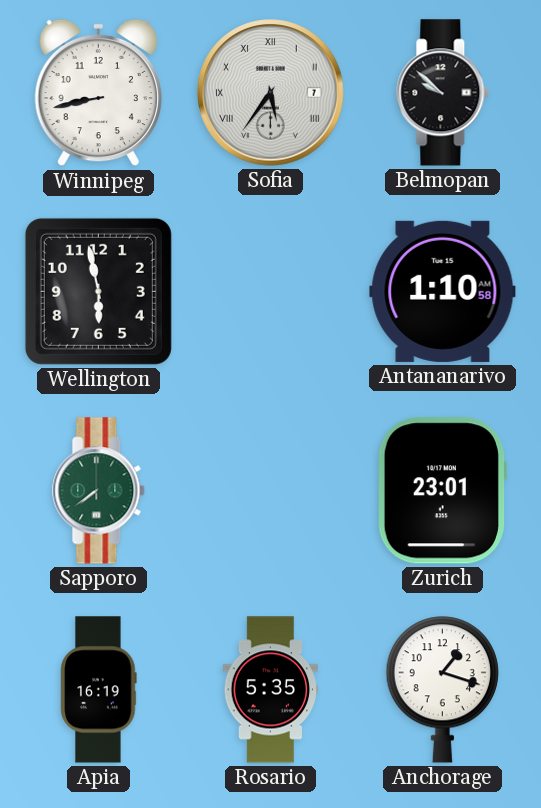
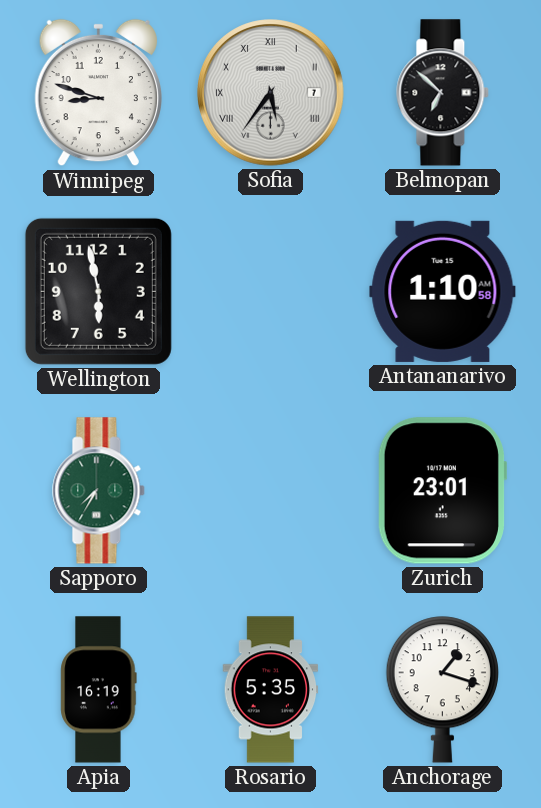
Winnipeg: 8:43 -> 8:48
Belmopan: 9:52 -> 6:52
Sapporo: 7:39 -> 7:35
